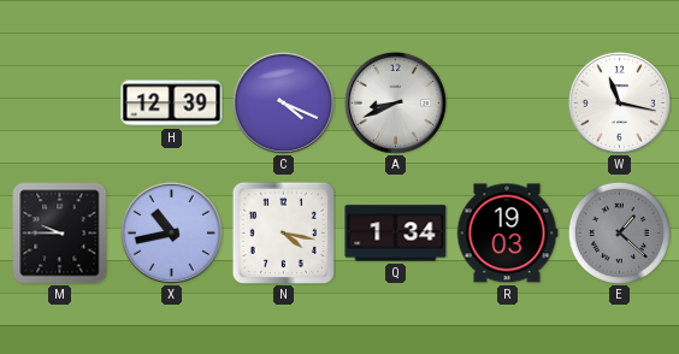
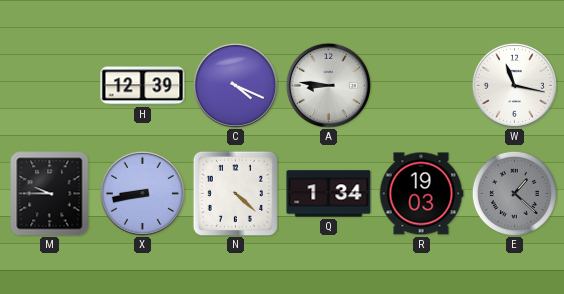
A: 8:41 -> 8:46
X: 10:43 -> 8:43
N: 4:17 -> 4:22
